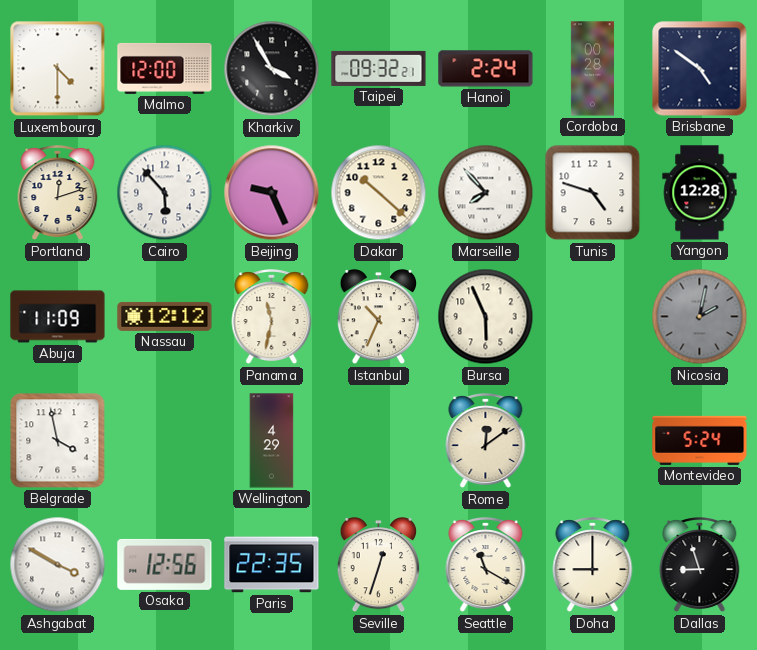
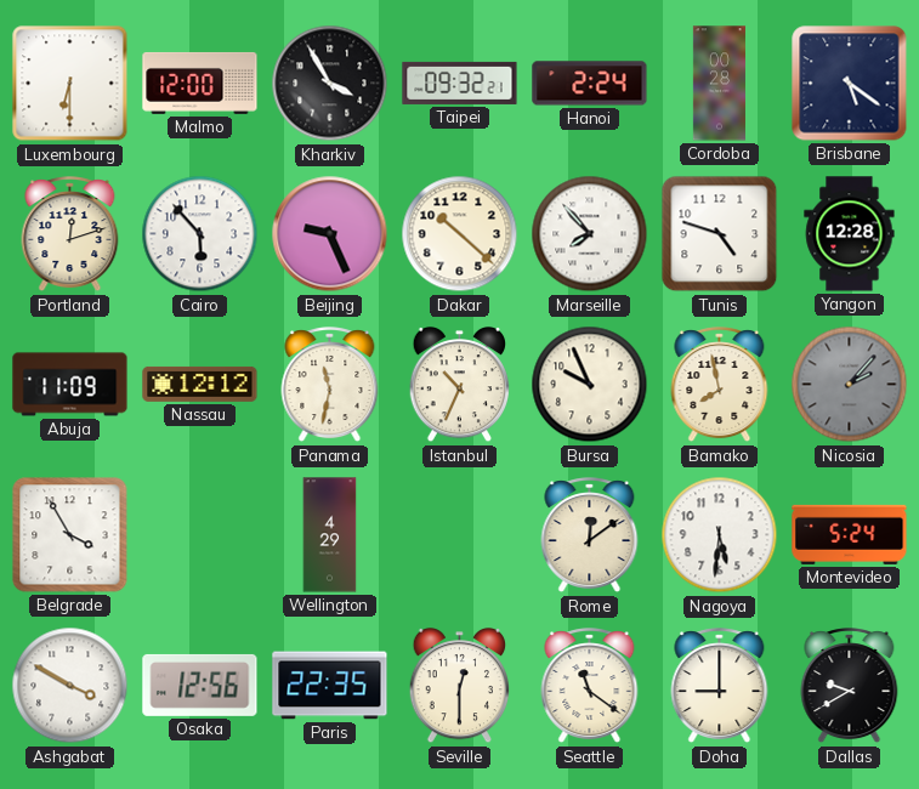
Luxembourg: 4:30 -> 6:30
Brisbane: 4:51 -> 5:21
Bursa: 5:56 -> 9:56
Bamako: none -> 7:58
Nicosia: 2:02 -> 2:07
Belgrade: 3:58 -> 3:55
Nagoya: none -> 5:31
Seville: 12:33 -> 12:30
Seattle: 11:20 -> 11:21
Dallas: 8:57 -> 9:40
